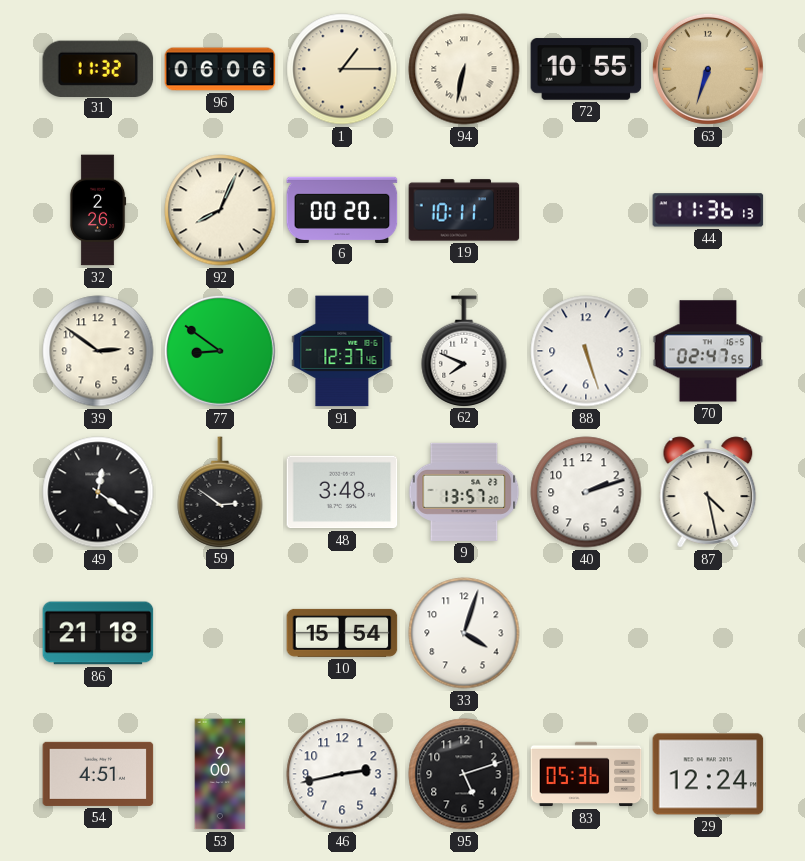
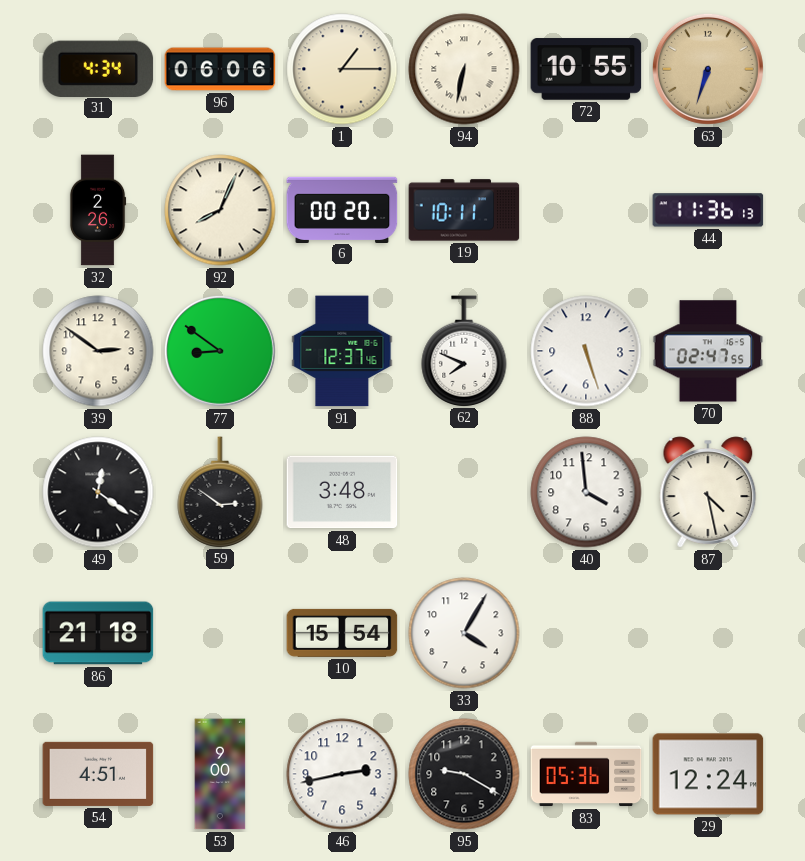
31: 11:32 -> 4:34
9: 13:57 -> none
40: 2:12 -> 3:59
33: 4:03 -> 4:05
95: 5:12 -> 9:20
